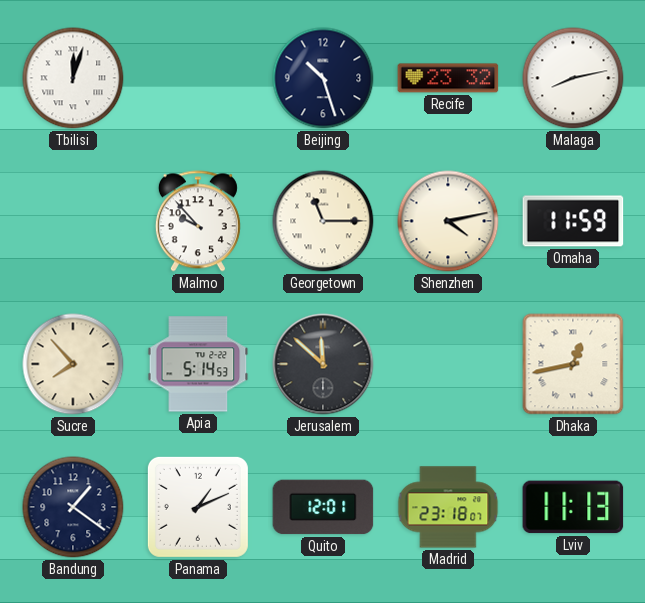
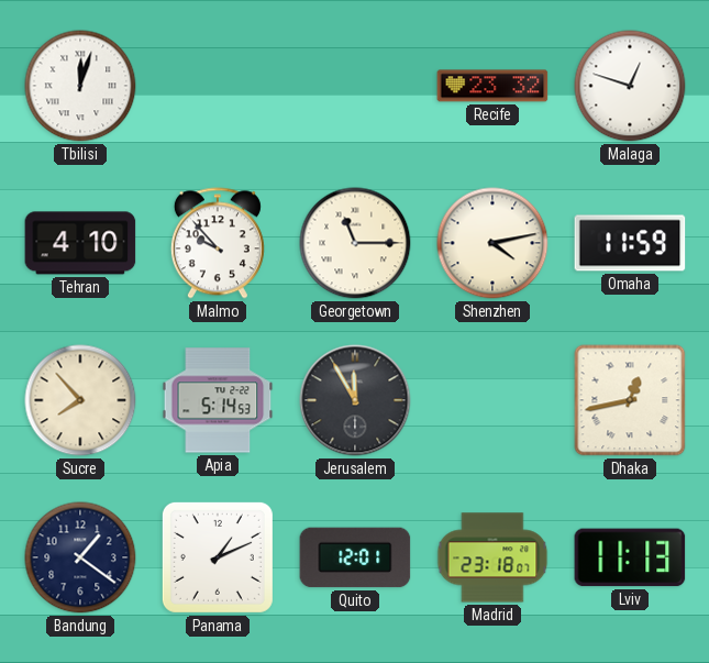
Beijing: 10:27 -> none
Malaga: 8:13 -> 12:48
Tehran: none -> 4:10
Jerusalem: 11:52 -> 11:55
